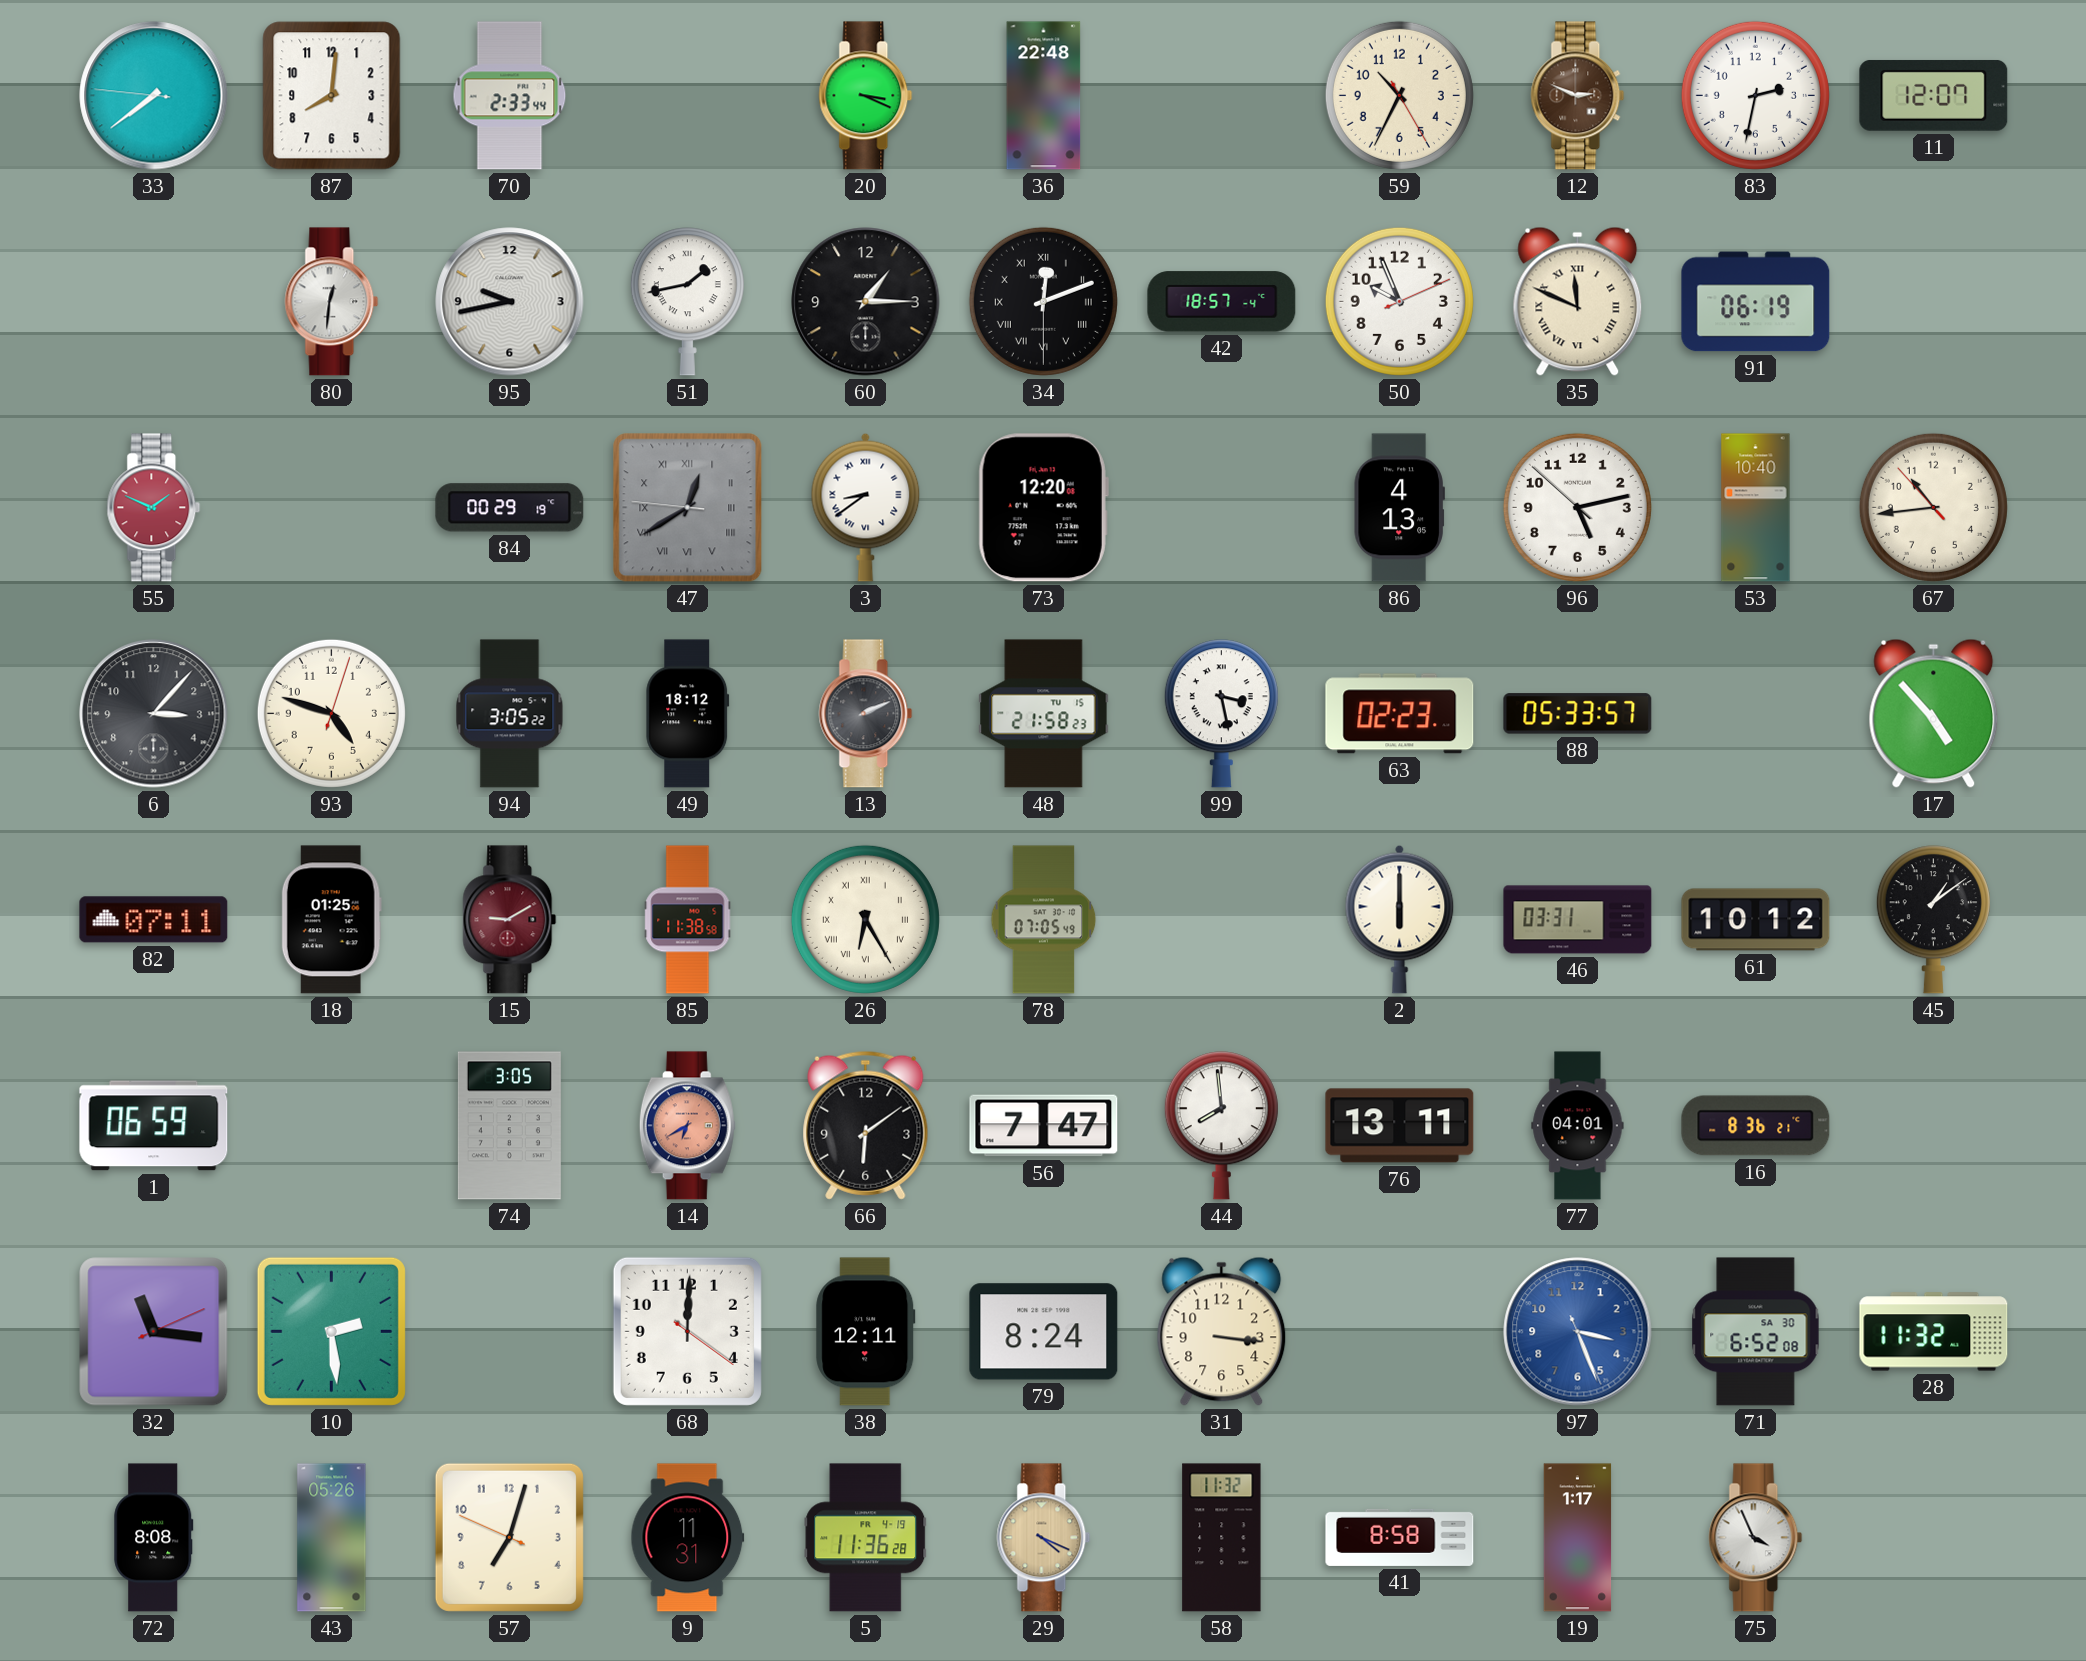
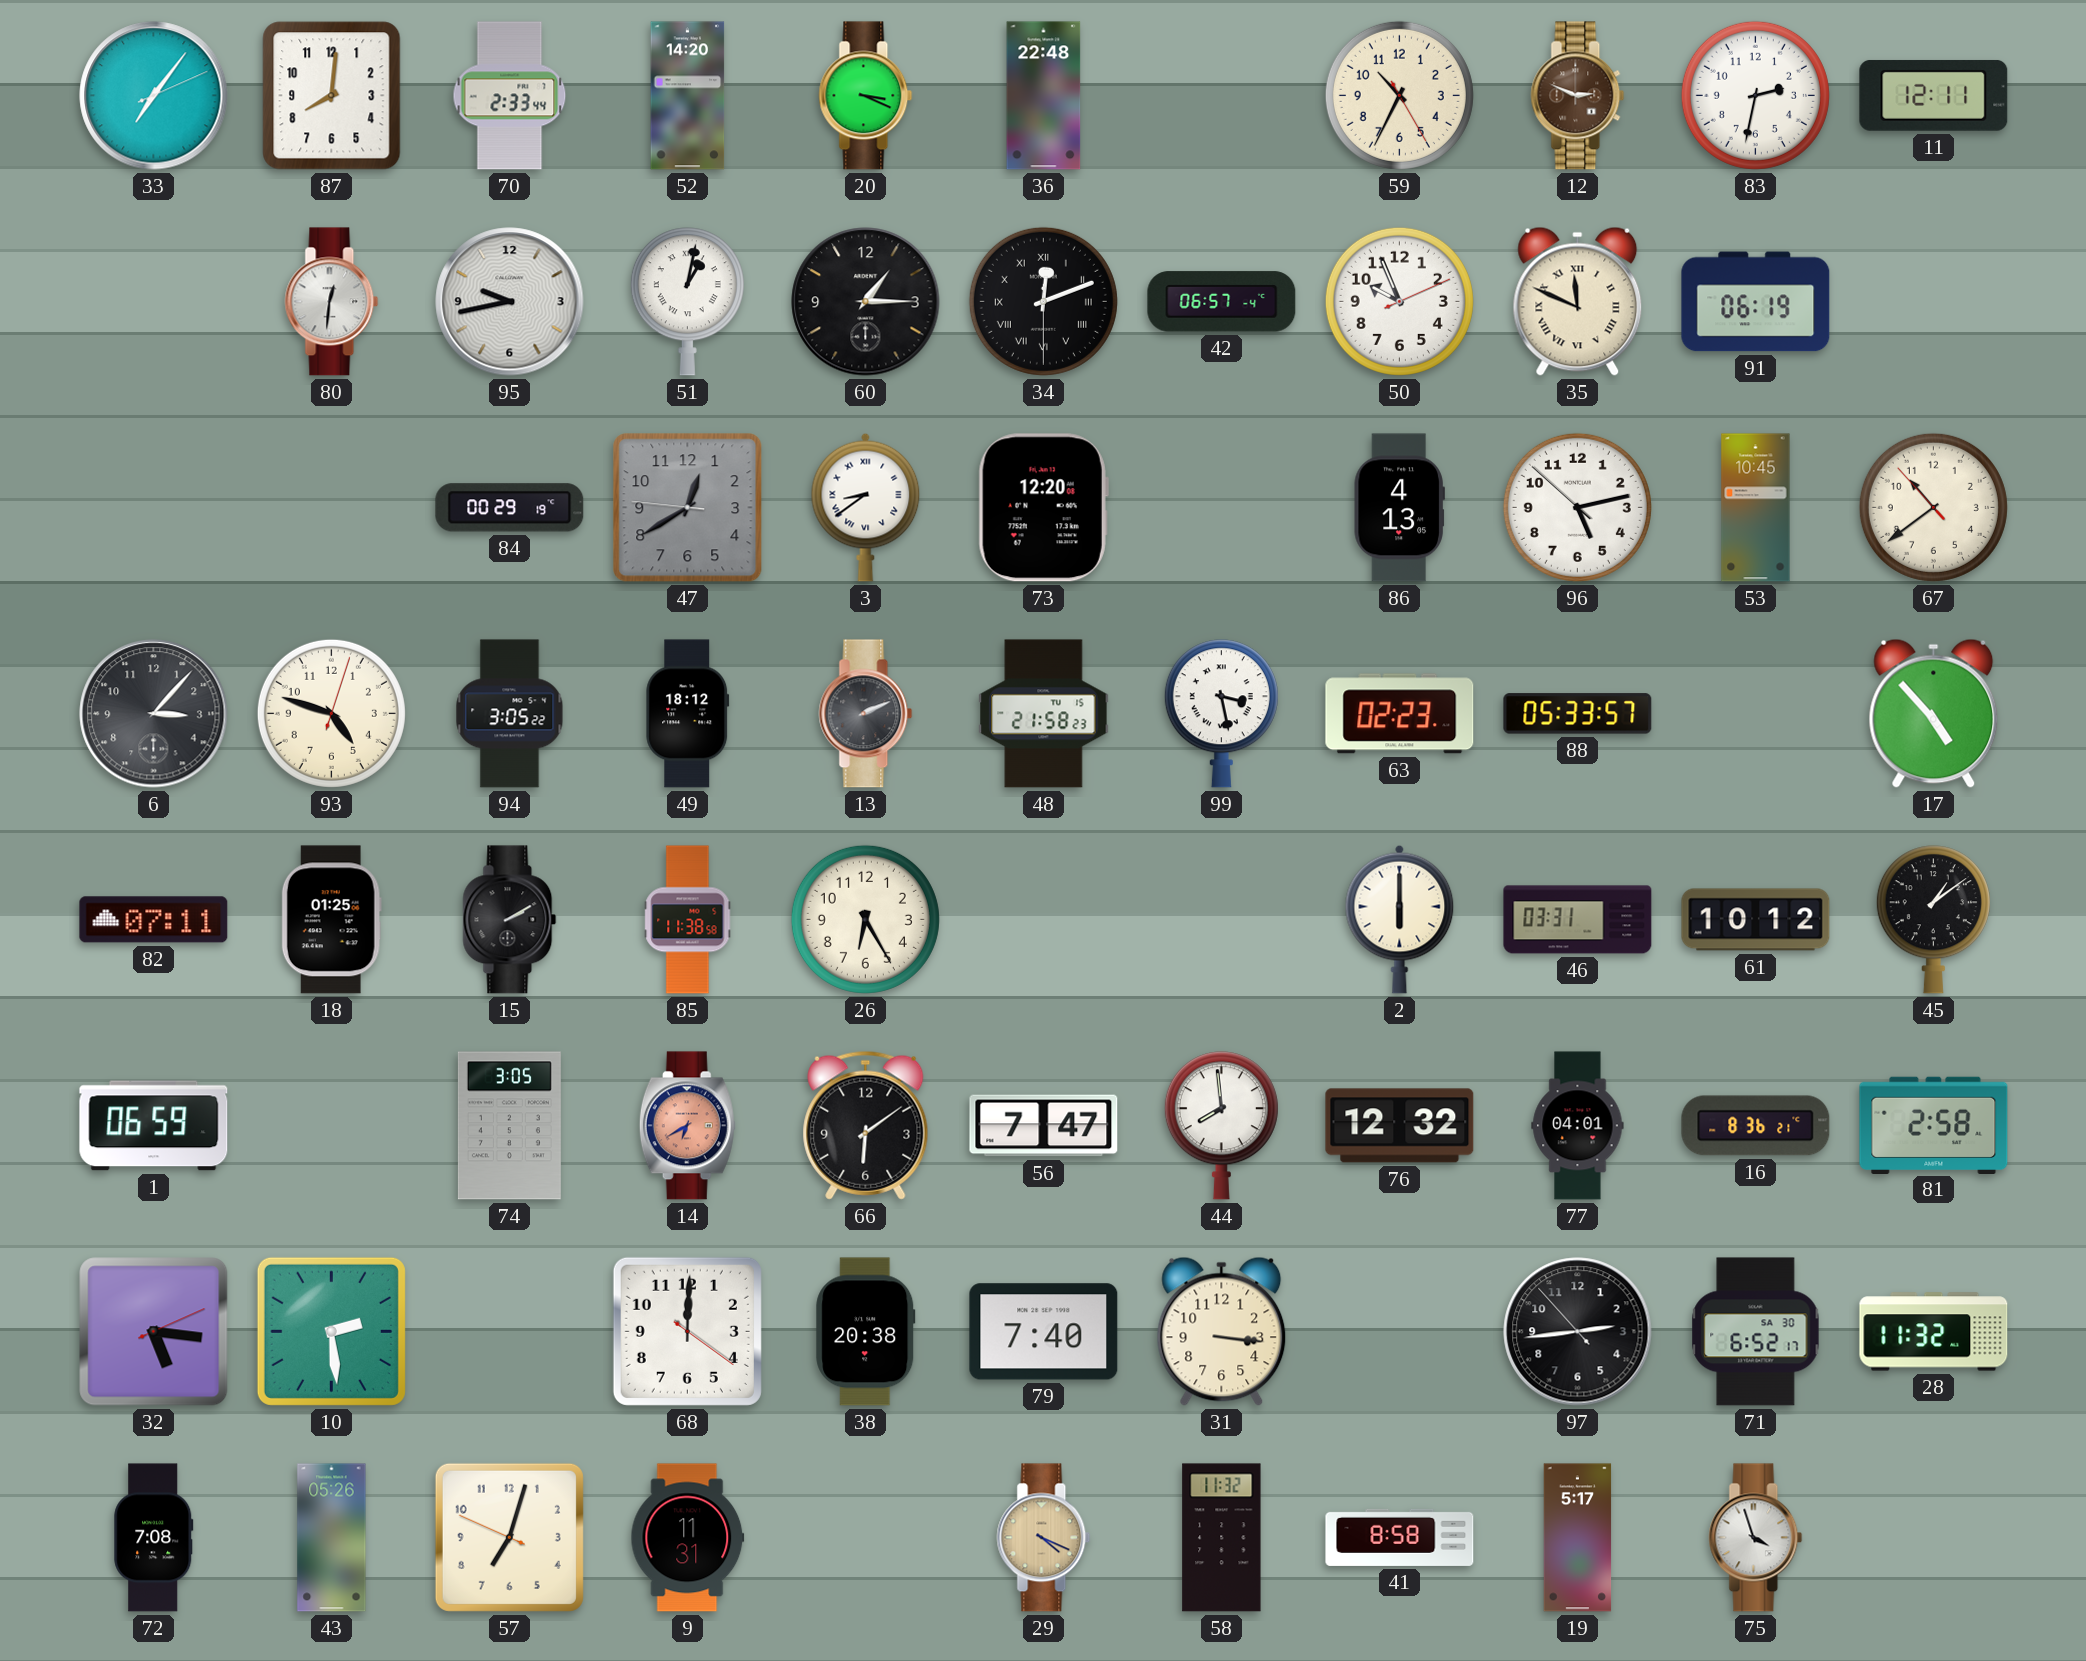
33: 7:38 -> 7:06
52: none -> 14:20
11: 12:07 -> 12:11
51: 1:43 -> 1:02
42: 18:57 -> 06:57
55: 1:49 -> none
47 numerals: Roman -> Arabic
53: 10:40 -> 10:45
67: 10:43 -> 10:38
15: 9:10 -> 2:10
15 dial: burgundy -> black
26 numerals: Roman -> Arabic
78: 07:05 -> none
76: 13:11 -> 12:32
81: none -> 2:58
32: 11:16 -> 5:16
38: 12:11 -> 20:38
79: 8:24 -> 7:40
97: 3:26 -> 2:43
97 dial: blue -> black
71: 6:52:08 -> 6:52:17
72: 8:08 -> 7:08
5: 11:36 -> none
19: 1:17 -> 5:17
75: 3:56 -> 3:57
